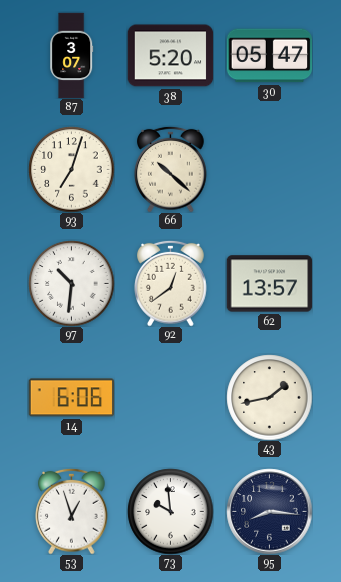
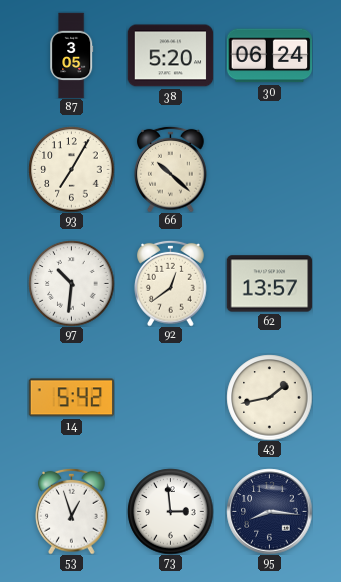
87: 3:07 -> 3:05
30: 05:47 -> 06:24
93: 7:03 -> 7:05
14: 6:06 -> 5:42
73: 9:59 -> 2:59
